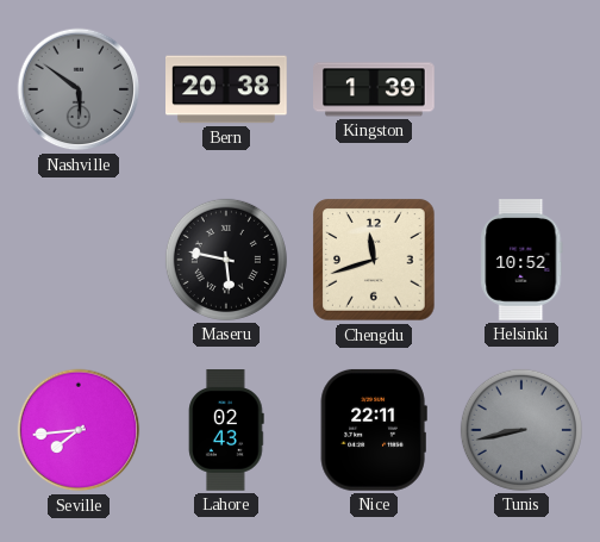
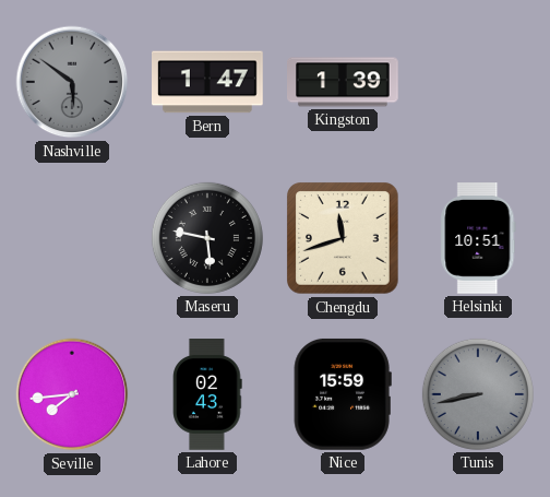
Bern: 20:38 -> 1:47
Helsinki: 10:52 -> 10:51
Nice: 22:11 -> 15:59
